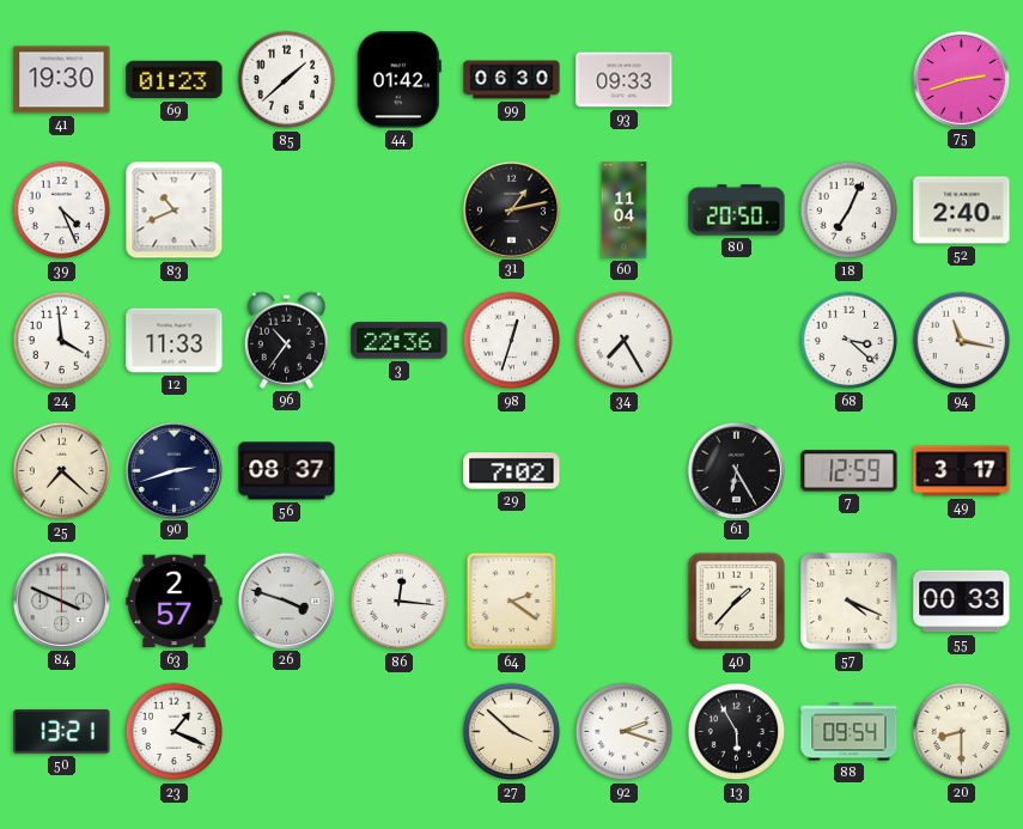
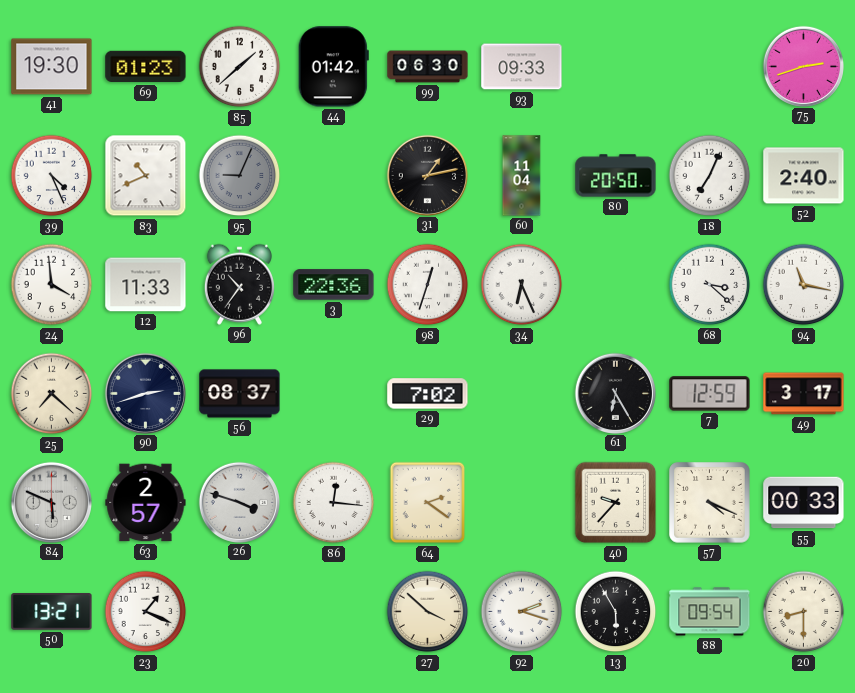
95: none -> 9:04
34: 7:25 -> 6:26
84: 3:49 -> 5:49
40: 1:37 -> 9:37
